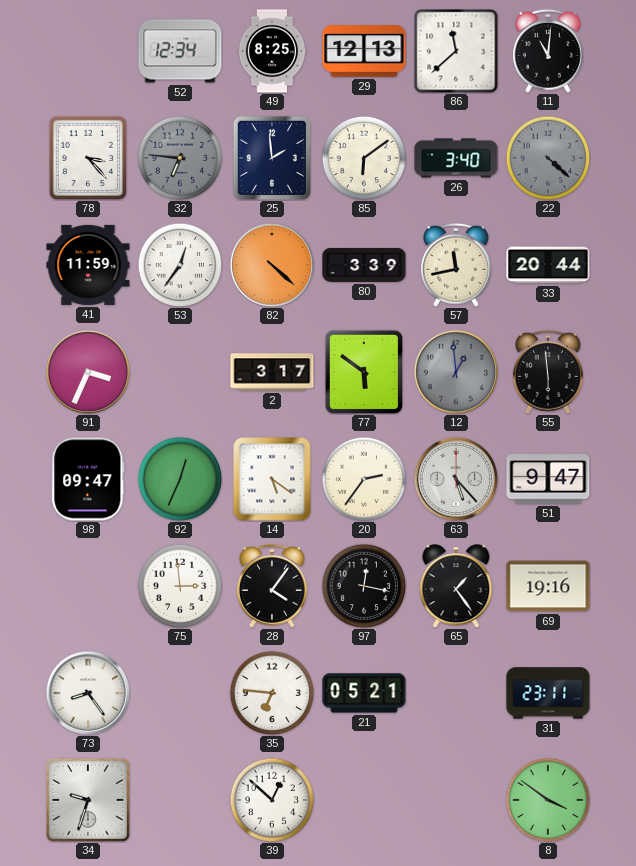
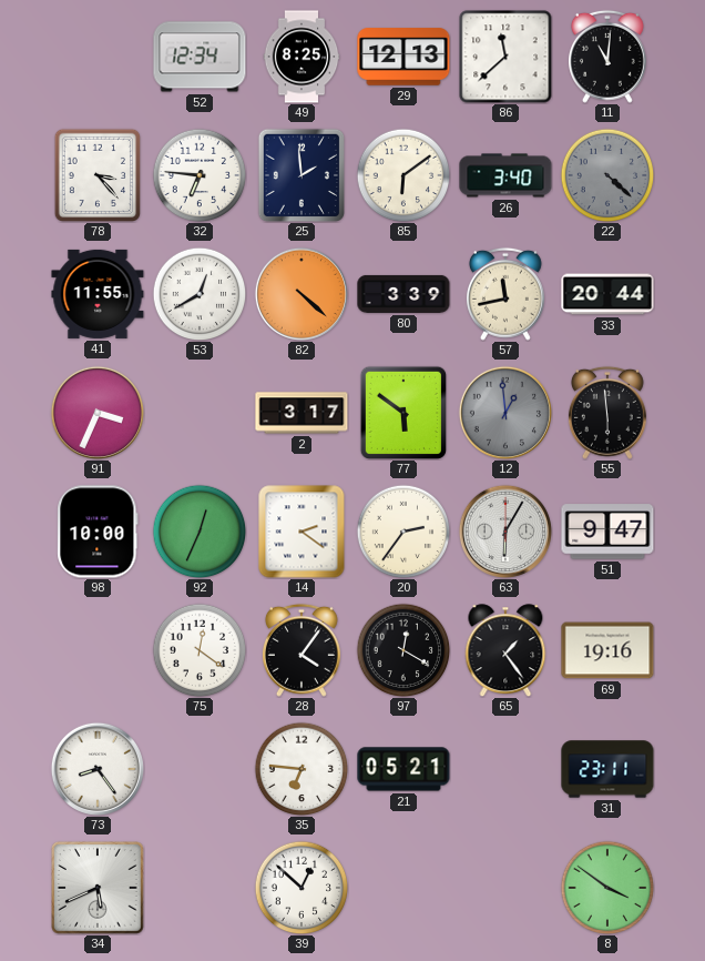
32 dial: grey -> white
41: 11:59 -> 11:55
53: 12:36 -> 12:40
98: 09:47 -> 10:00
14: 5:21 -> 2:21
63: 5:23 -> 6:05
75: 2:59 -> 12:21
97: 12:17 -> 12:20
34: 9:33 -> 5:41
